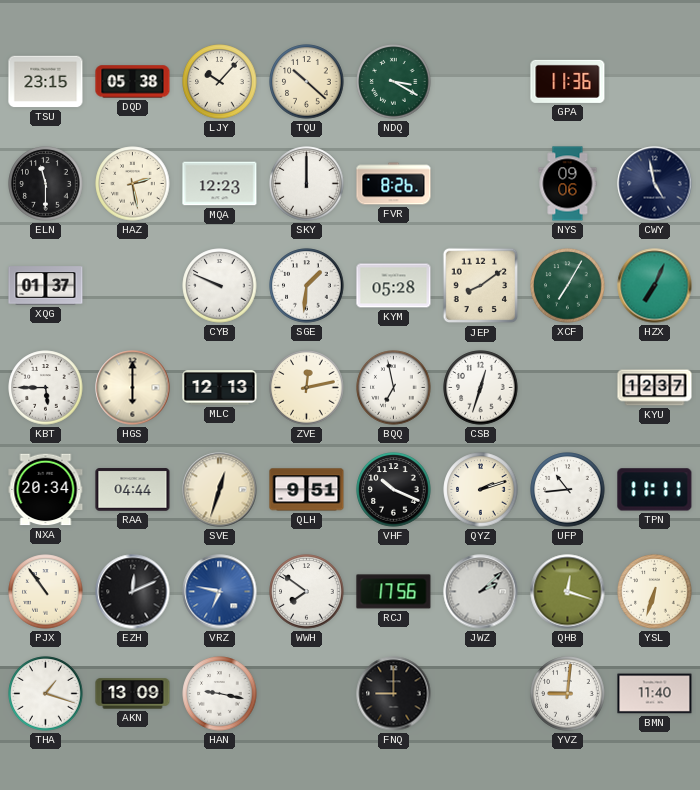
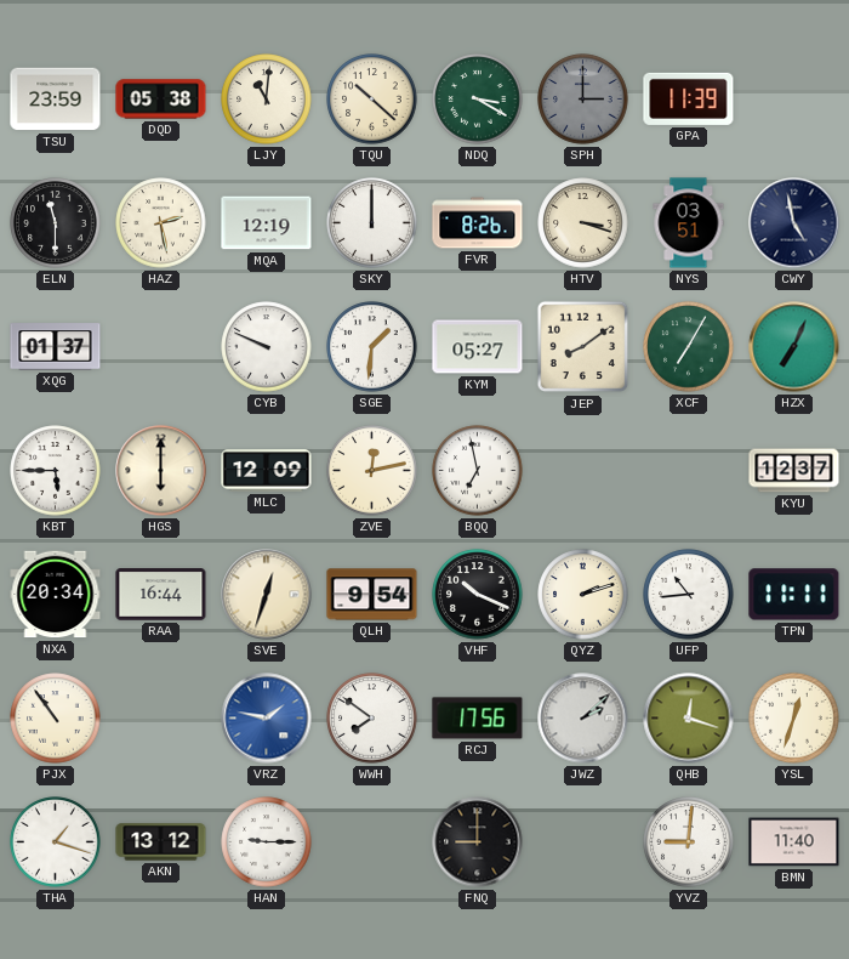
TSU: 23:15 -> 23:59
LJY: 10:07 -> 11:01
SPH: none -> 3:00
GPA: 11:36 -> 11:39
MQA: 12:23 -> 12:19
HTV: none -> 3:18
NYS: 09:06 -> 03:51
KYM: 05:28 -> 05:27
MLC: 12:13 -> 12:09
CSB: 12:33 -> none
RAA: 04:44 -> 16:44
QLH: 9:51 -> 9:54
EZH: 12:11 -> none
VRZ: 6:47 -> 1:47
YSL: 6:33 -> 12:33
AKN: 13:09 -> 13:12
HAN: 9:17 -> 9:15
